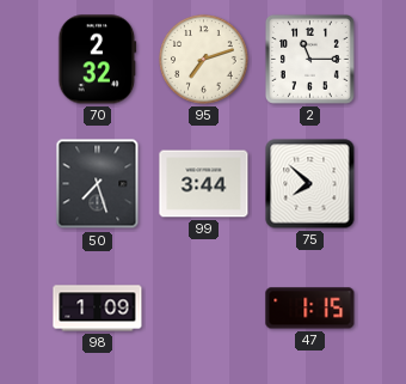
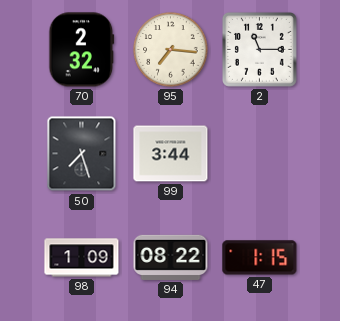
95: 7:12 -> 7:16
75: 7:52 -> none
94: none -> 08:22
